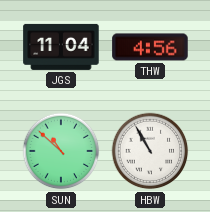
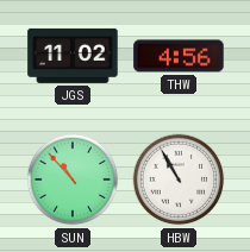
JGS: 11:04 -> 11:02
SUN: 10:52 -> 10:53
